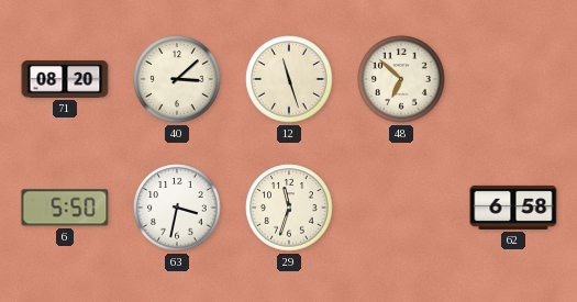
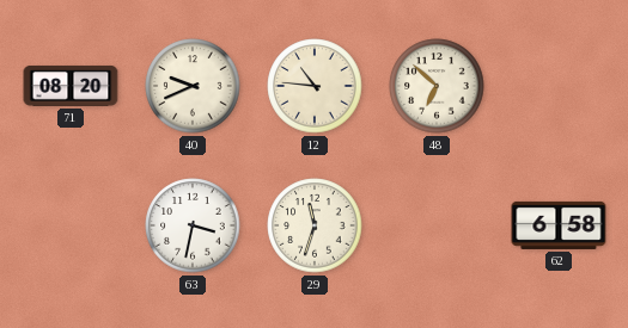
40: 3:08 -> 9:41
12: 11:27 -> 10:46
6: 5:50 -> none
